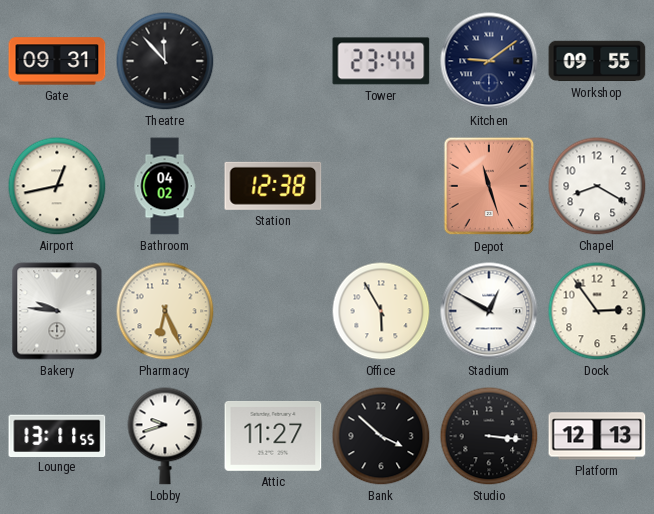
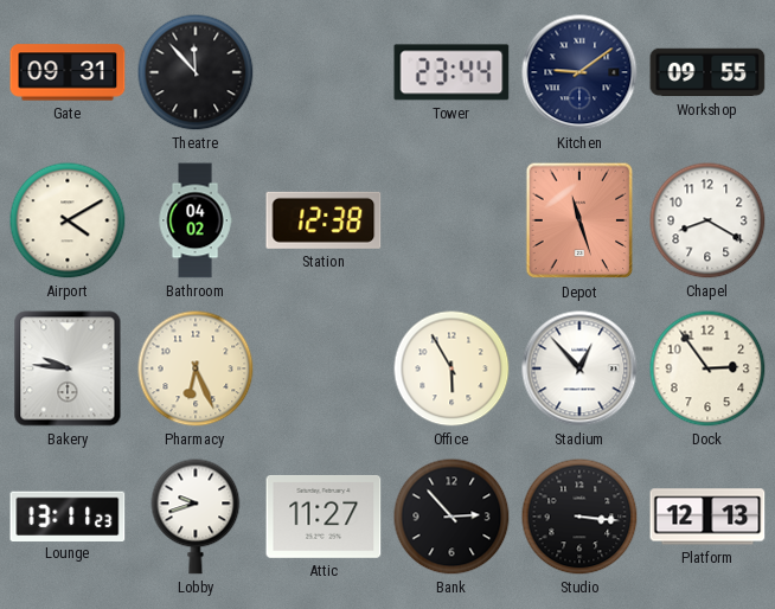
Airport: 12:43 -> 4:10
Stadium: 12:50 -> 12:53
Lounge: 13:11:55 -> 13:11:23
Bank: 3:52 -> 2:53
